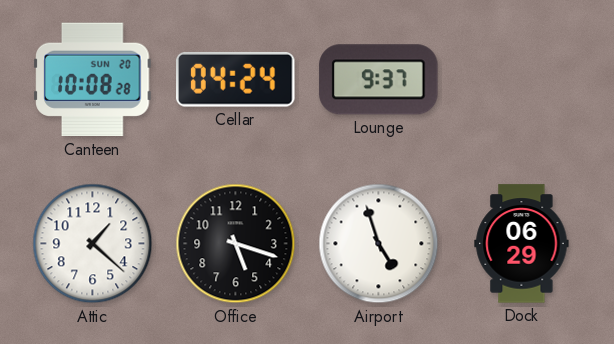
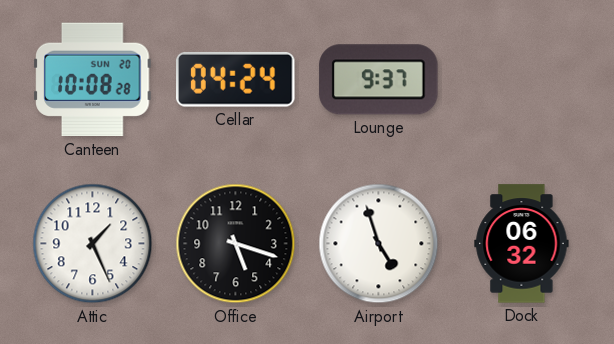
Attic: 1:22 -> 1:26
Dock: 06:29 -> 06:32
